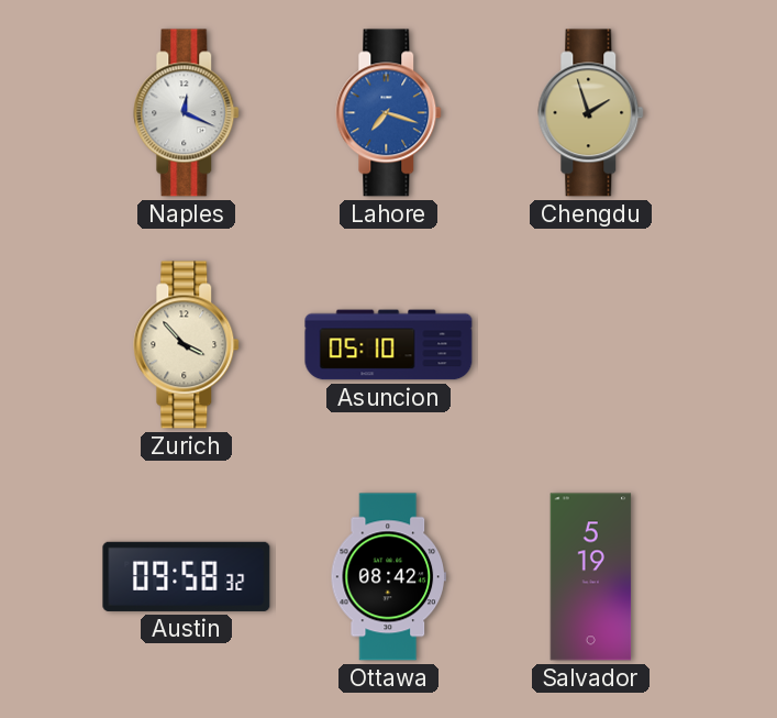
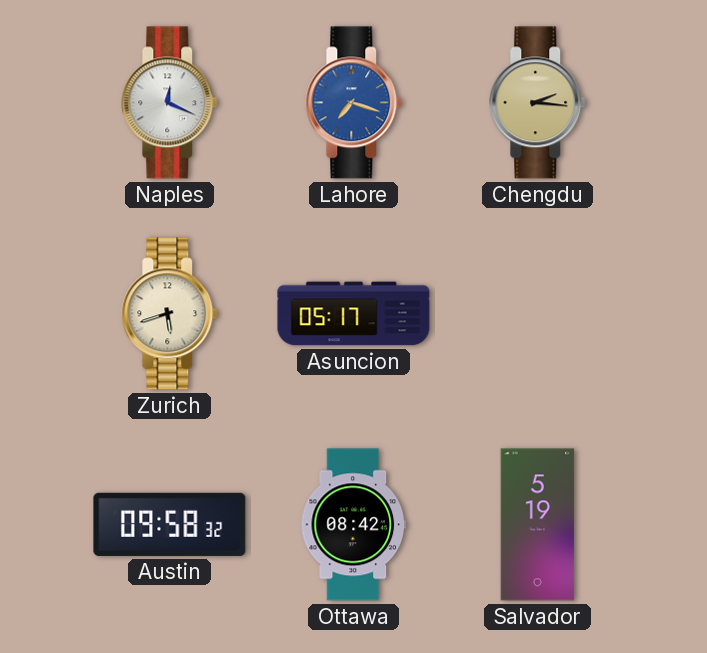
Chengdu: 1:57 -> 2:16
Zurich: 3:53 -> 5:42
Asuncion: 05:10 -> 05:17
